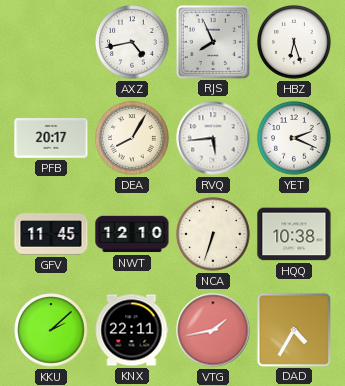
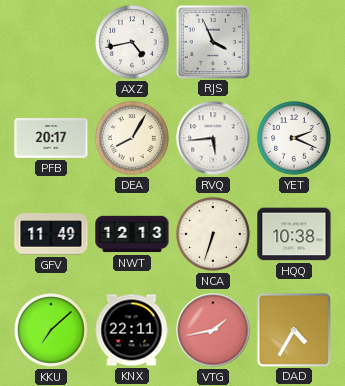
RJS: 7:56 -> 3:56
HBZ: 6:27 -> none
GFV: 11:45 -> 11:49
NWT: 12:10 -> 12:13
KKU: 2:08 -> 7:08
